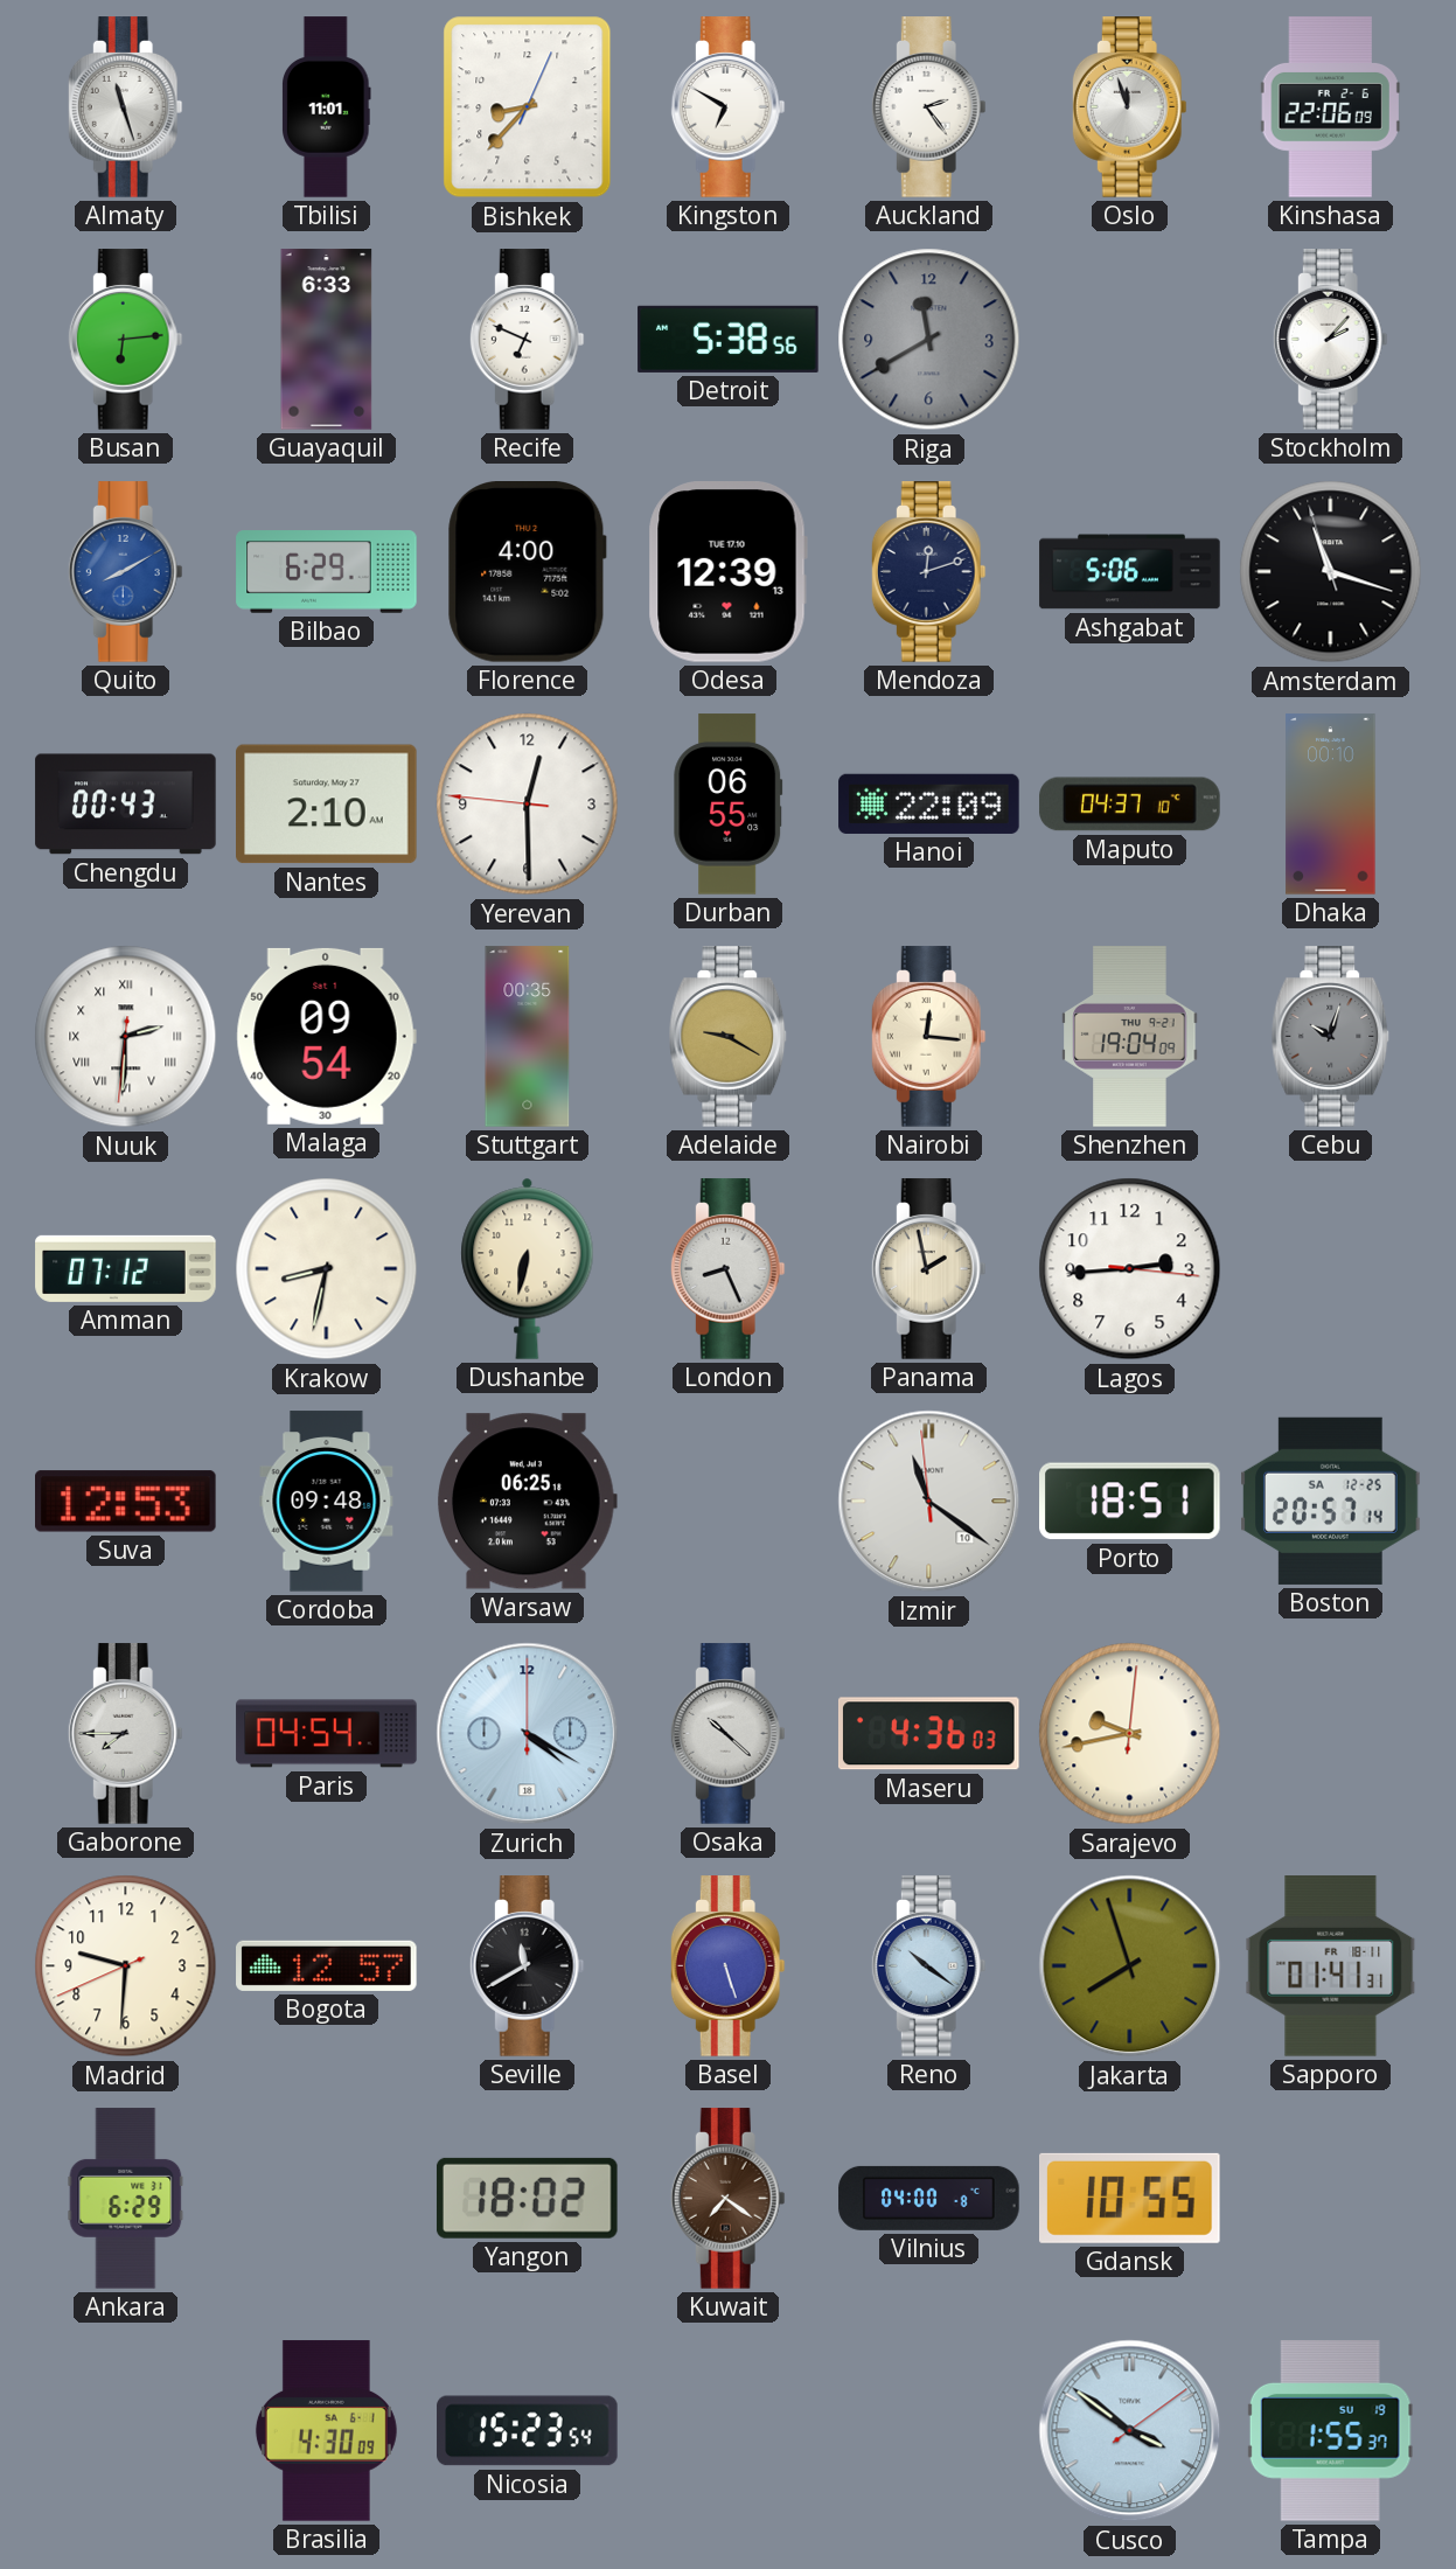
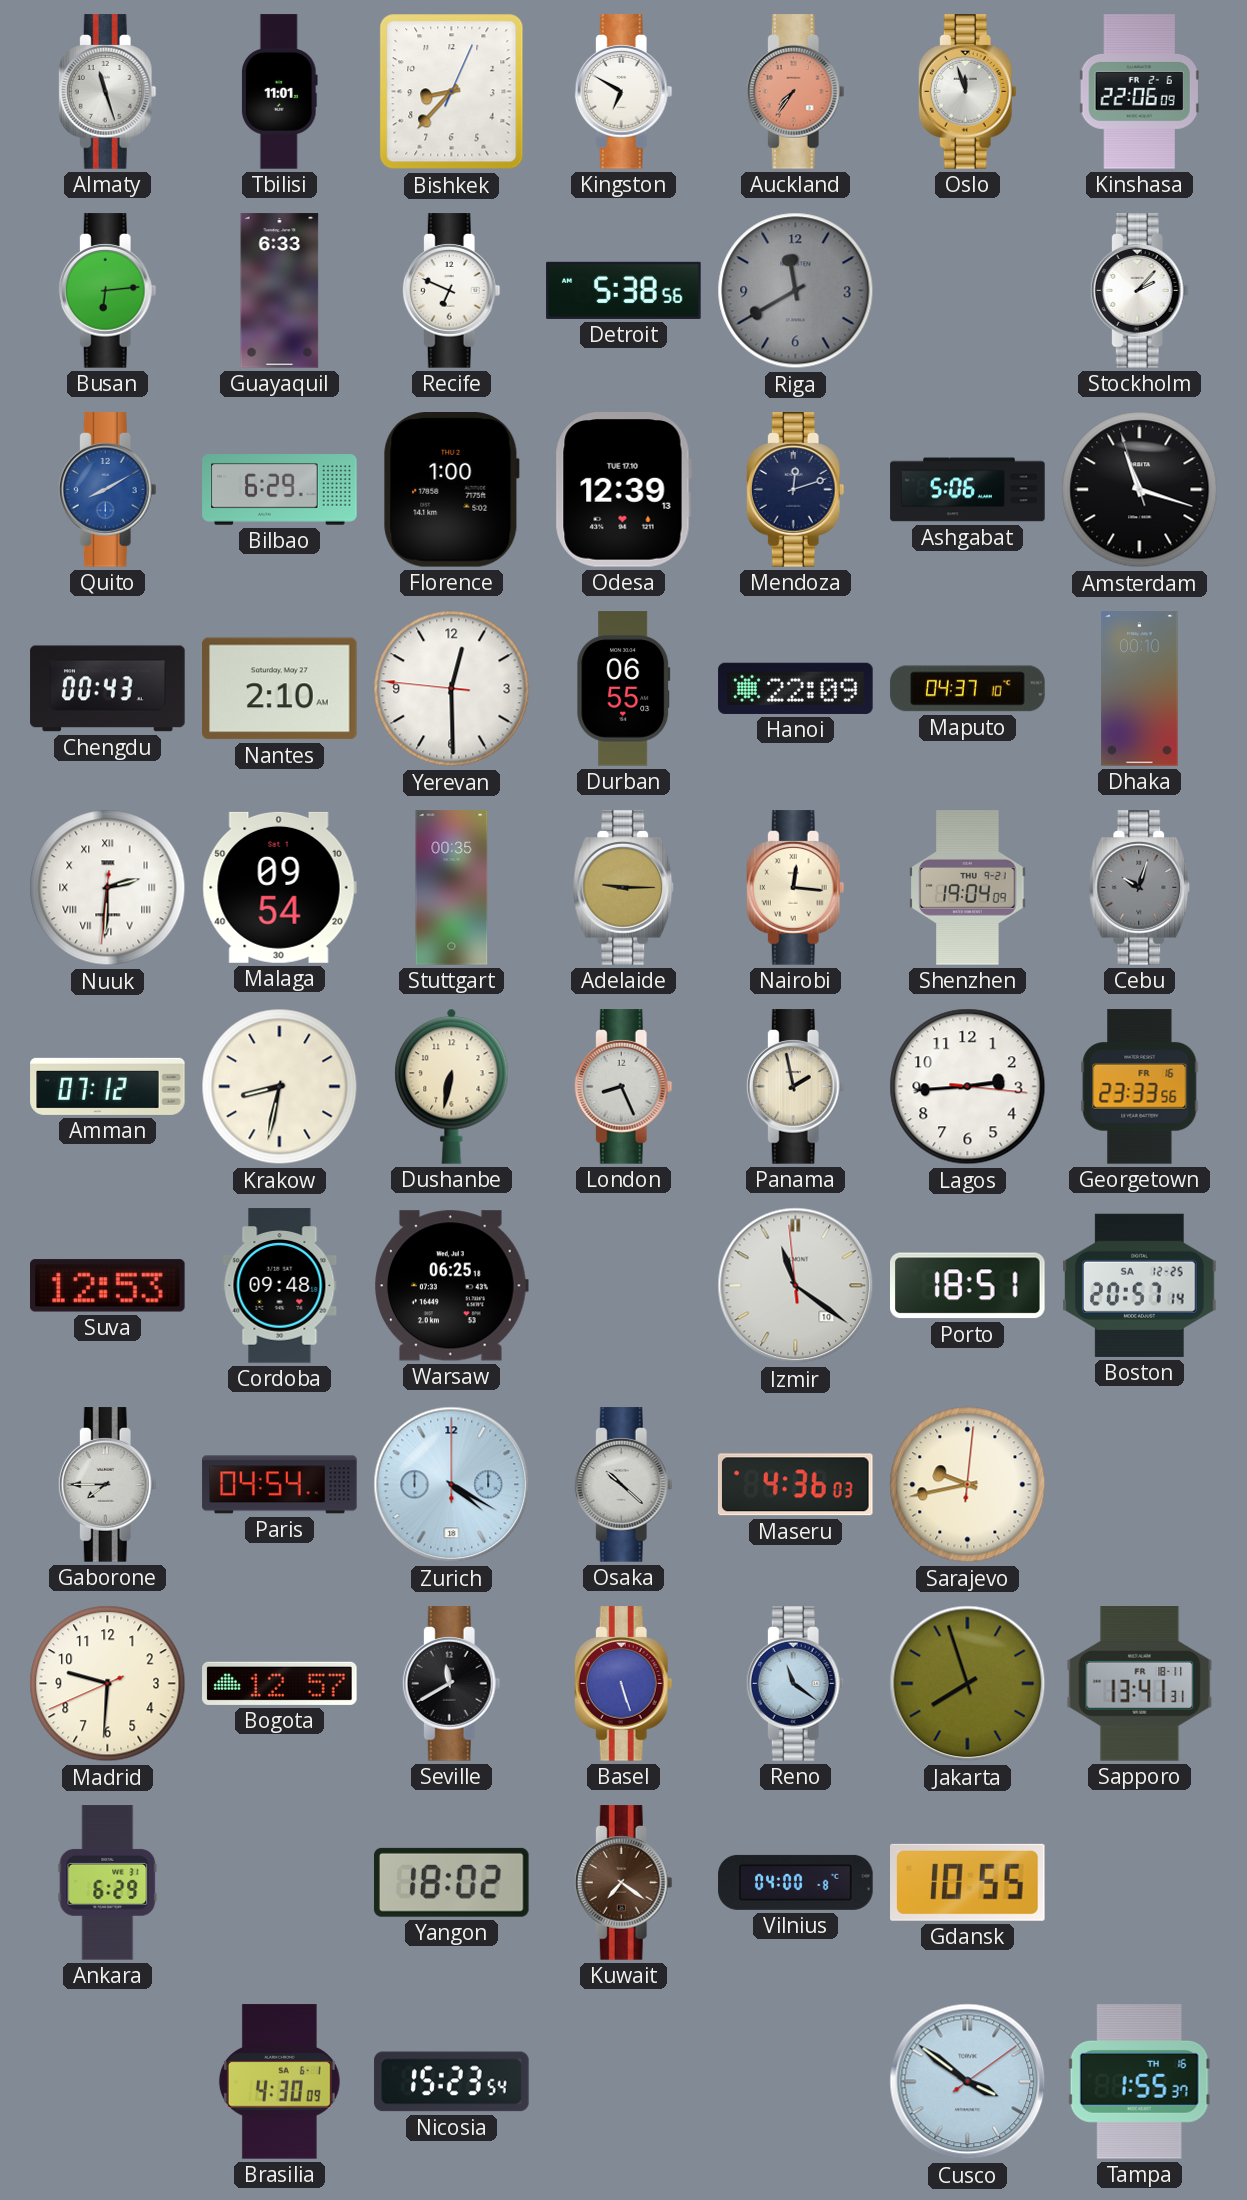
Auckland: 2:24 -> 7:36
Auckland dial: white -> salmon
Florence: 4:00 -> 1:00
Adelaide: 9:20 -> 9:15
Georgetown: none -> 23:33
Reno: 10:21 -> 11:21
Sapporo: 01:41 -> 13:41
Tampa date: SU 19 -> TH 16
